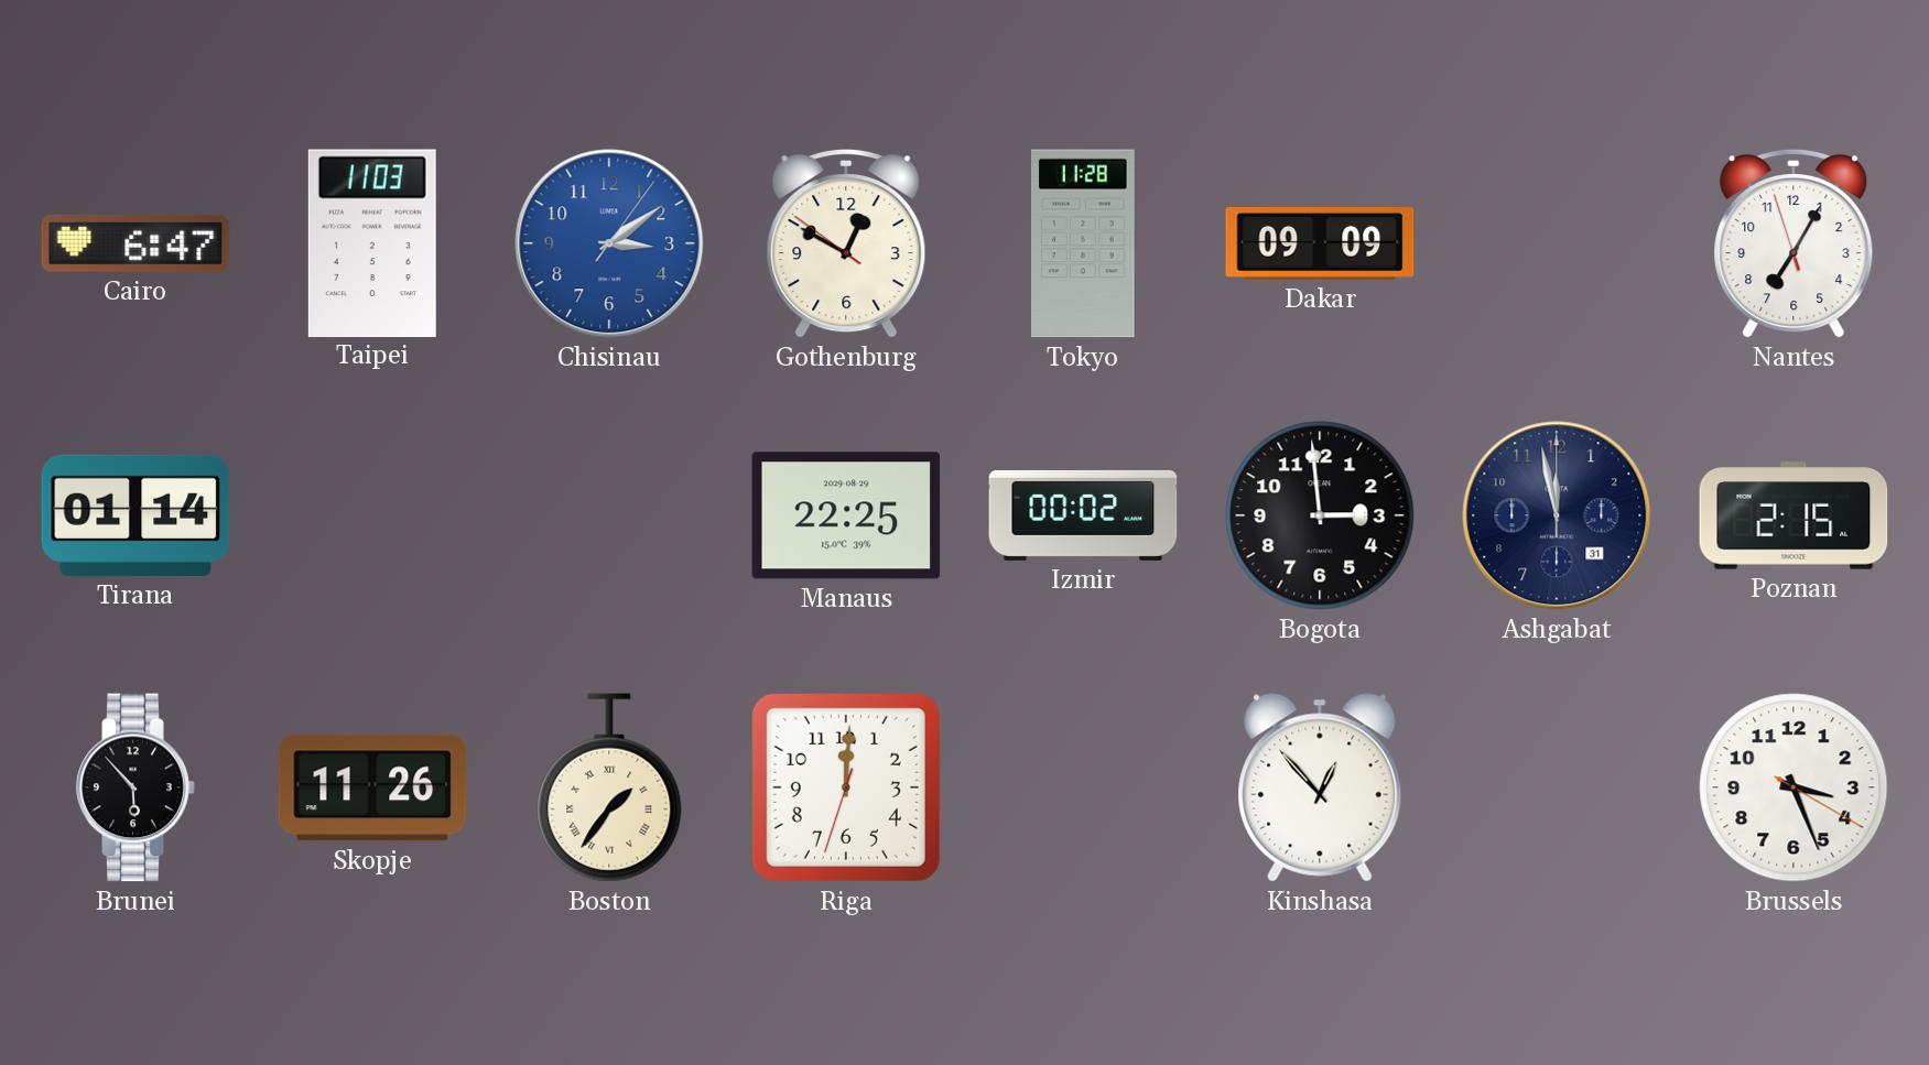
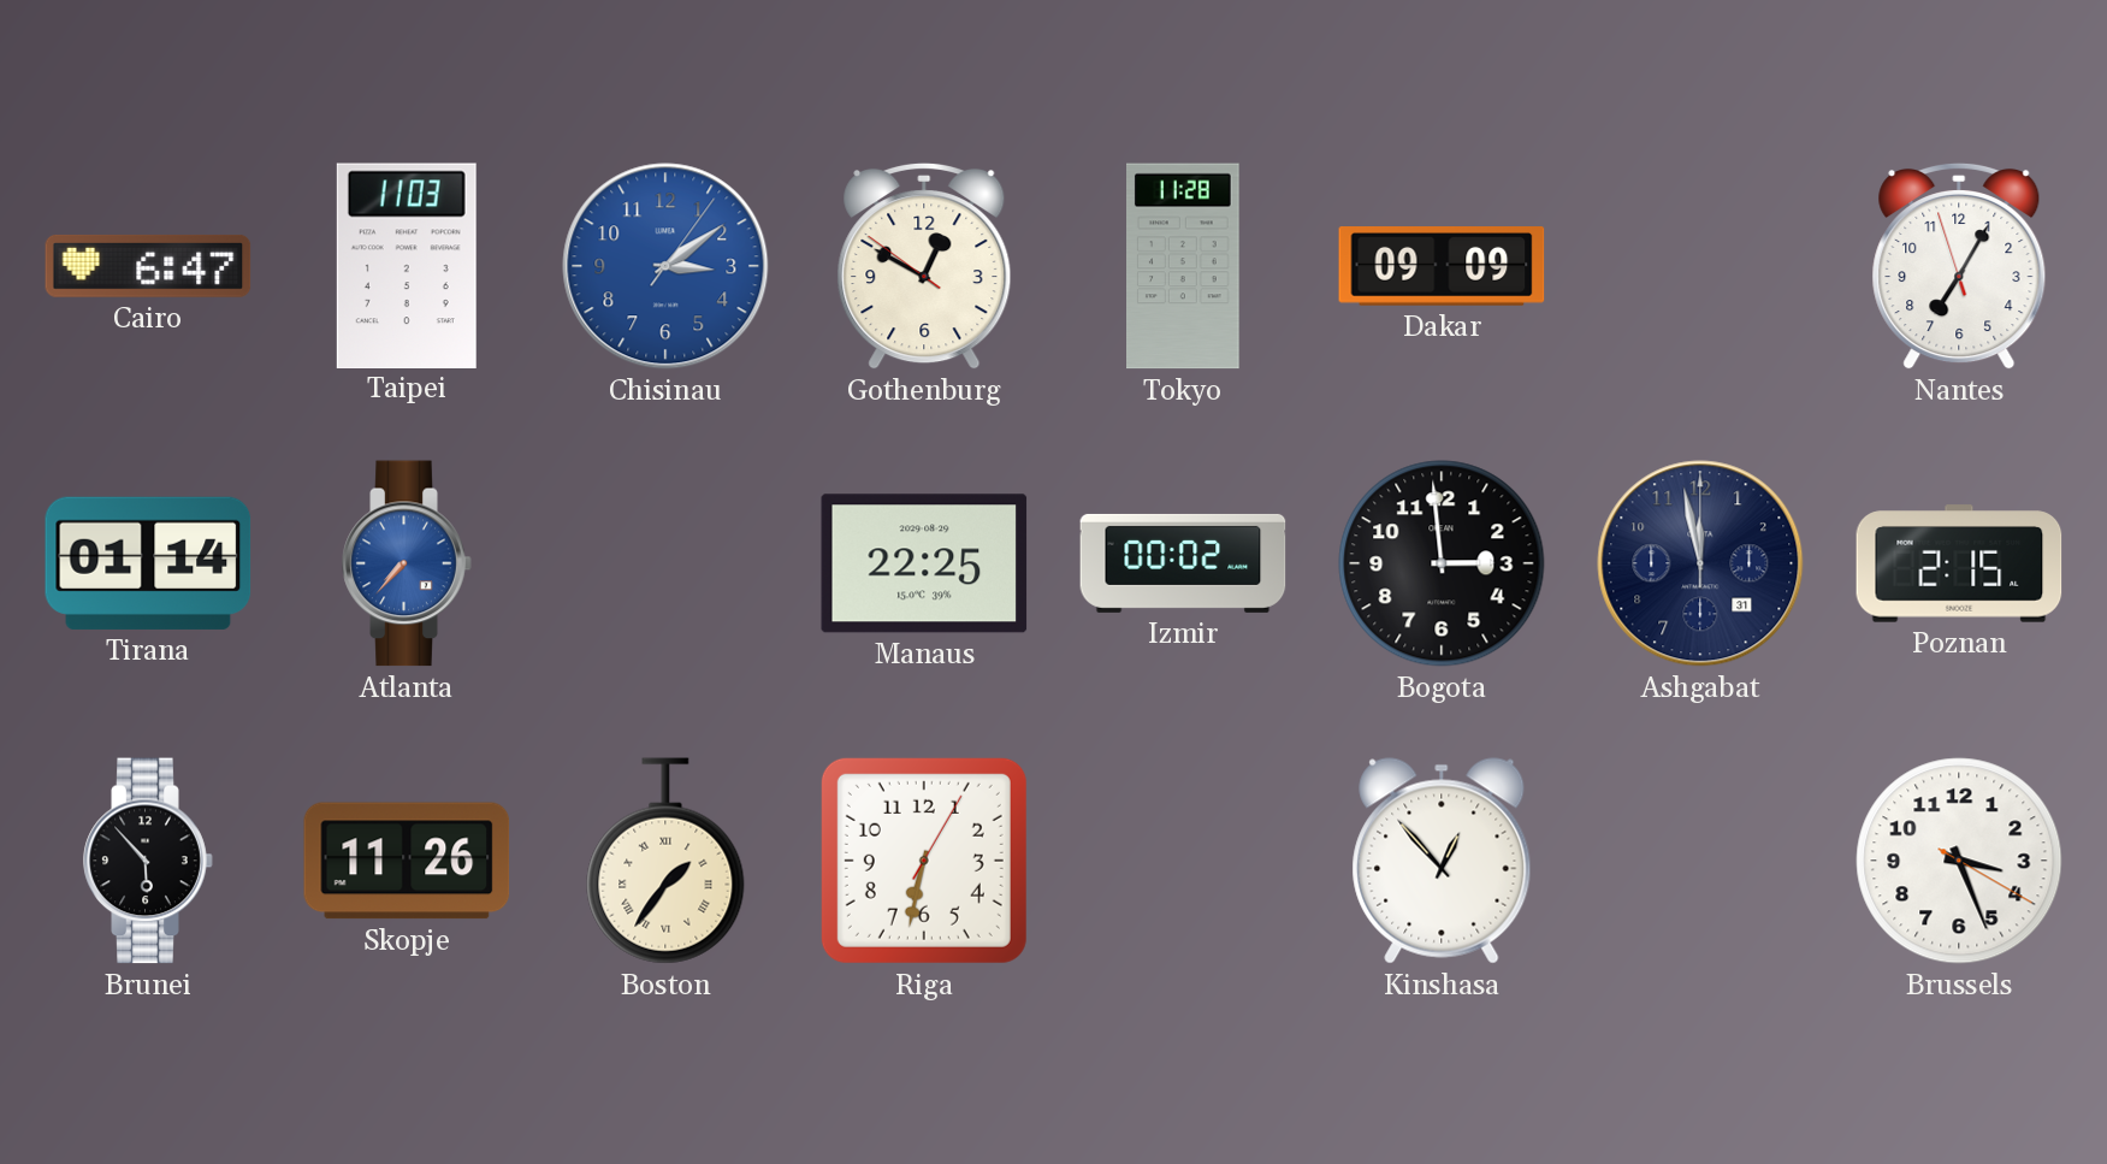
Atlanta: none -> 7:37
Riga: 12:00 -> 6:32
